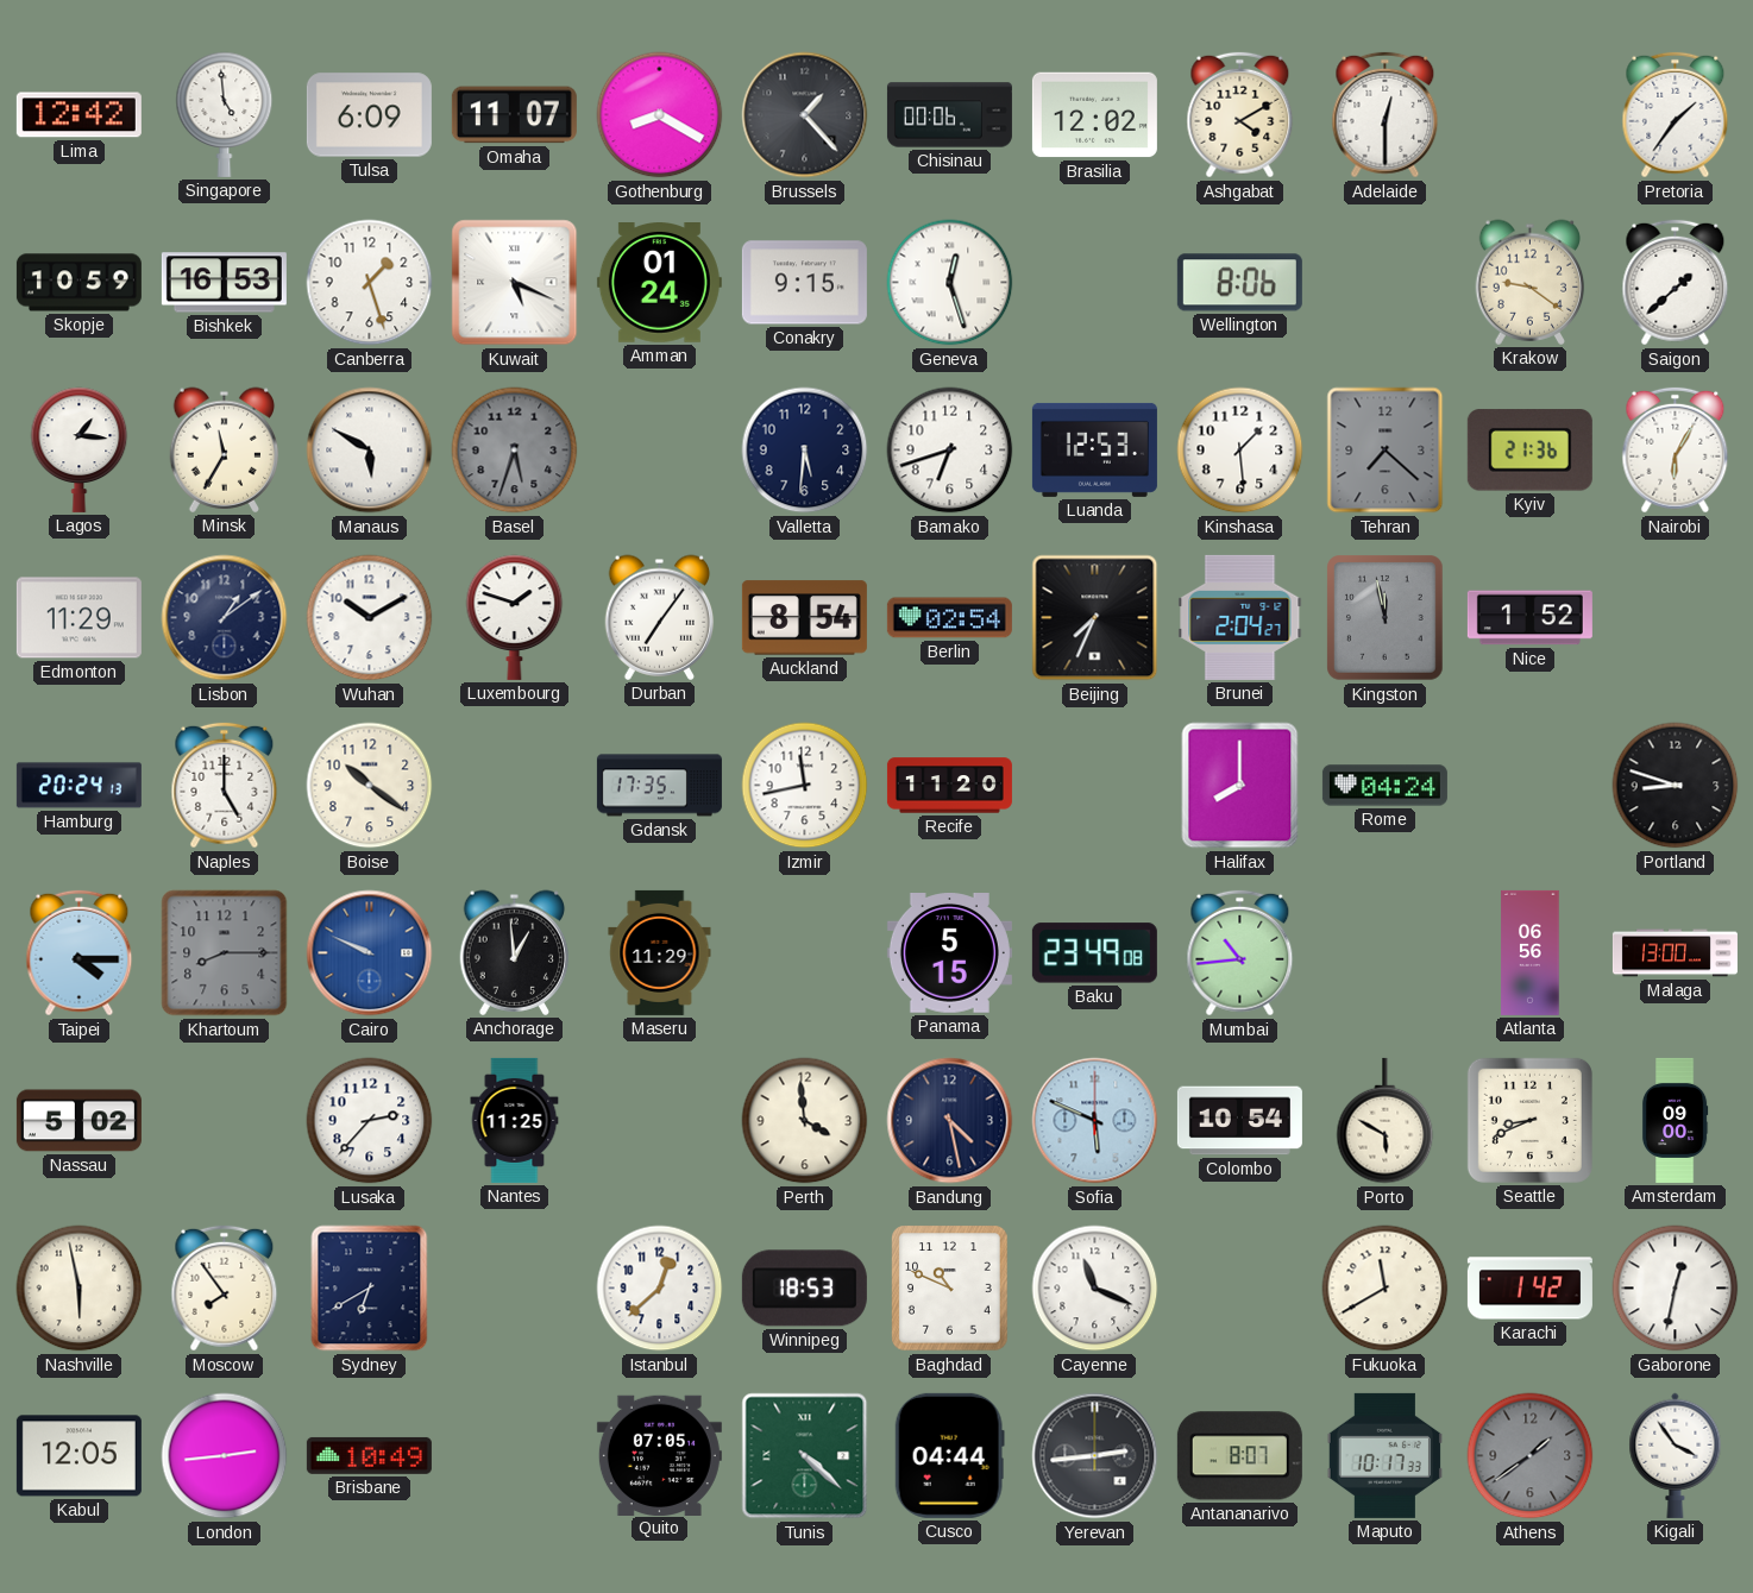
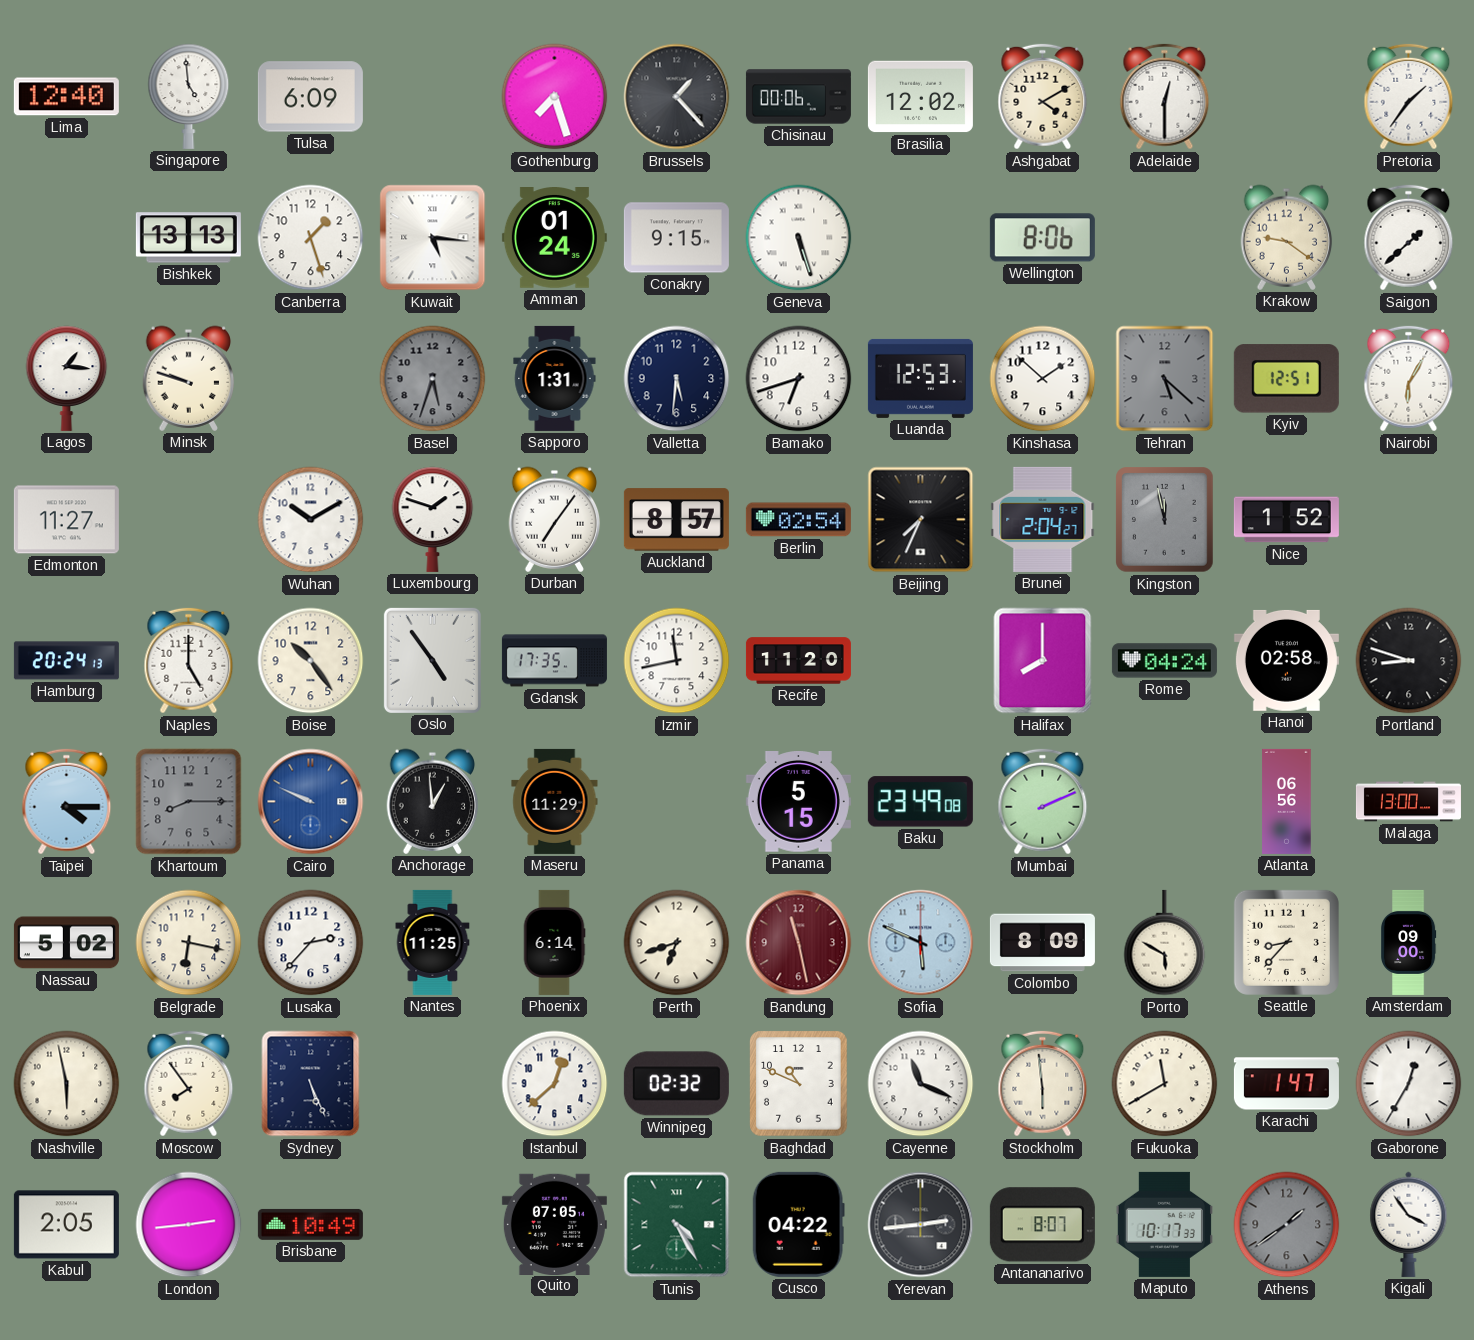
Lima: 12:42 -> 12:40
Omaha: 11:07 -> none
Gothenburg: 8:20 -> 7:27
Skopje: 10:59 -> none
Bishkek: 16:53 -> 13:13
Kuwait: 5:19 -> 5:16
Geneva: 12:27 -> 5:27
Minsk: 11:35 -> 9:48
Manaus: 5:50 -> none
Sapporo: none -> 1:31
Kinshasa: 1:29 -> 1:52
Tehran: 7:22 -> 5:22
Kyiv: 21:36 -> 12:51
Edmonton: 11:29 -> 11:27
Lisbon: 1:09 -> none
Auckland: 8:54 -> 8:57
Boise: 10:21 -> 10:24
Oslo: none -> 4:54
Hanoi: none -> 02:58
Mumbai: 10:44 -> 2:11
Belgrade: none -> 6:17
Phoenix: none -> 6:14
Perth: 3:59 -> 6:42
Bandung: 4:28 -> 11:28
Bandung dial: navy -> burgundy
Colombo: 10:54 -> 8:09
Seattle: 8:41 -> 8:37
Sydney: 6:40 -> 5:26
Winnipeg: 18:53 -> 02:32
Stockholm: none -> 5:59
Karachi: 1:42 -> 1:47
Gaborone: 12:32 -> 12:35
Kabul: 12:05 -> 2:05
Tunis: 4:22 -> 4:25
Cusco: 04:44 -> 04:22
